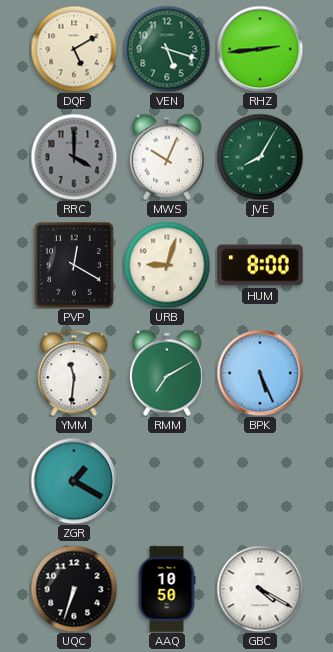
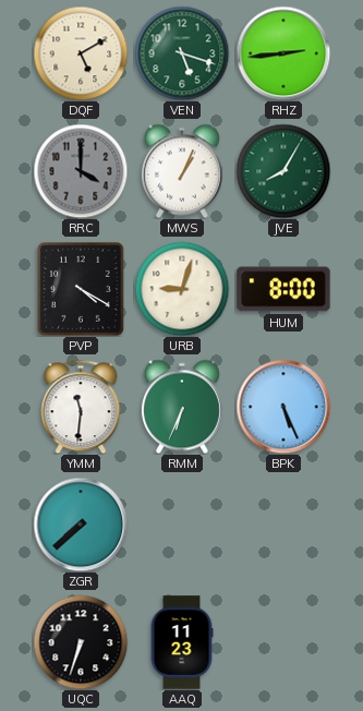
MWS: 10:04 -> 1:04
PVP: 12:20 -> 4:20
RMM: 7:10 -> 6:34
ZGR: 1:20 -> 7:38
AAQ: 10:50 -> 11:23
GBC: 4:20 -> none
